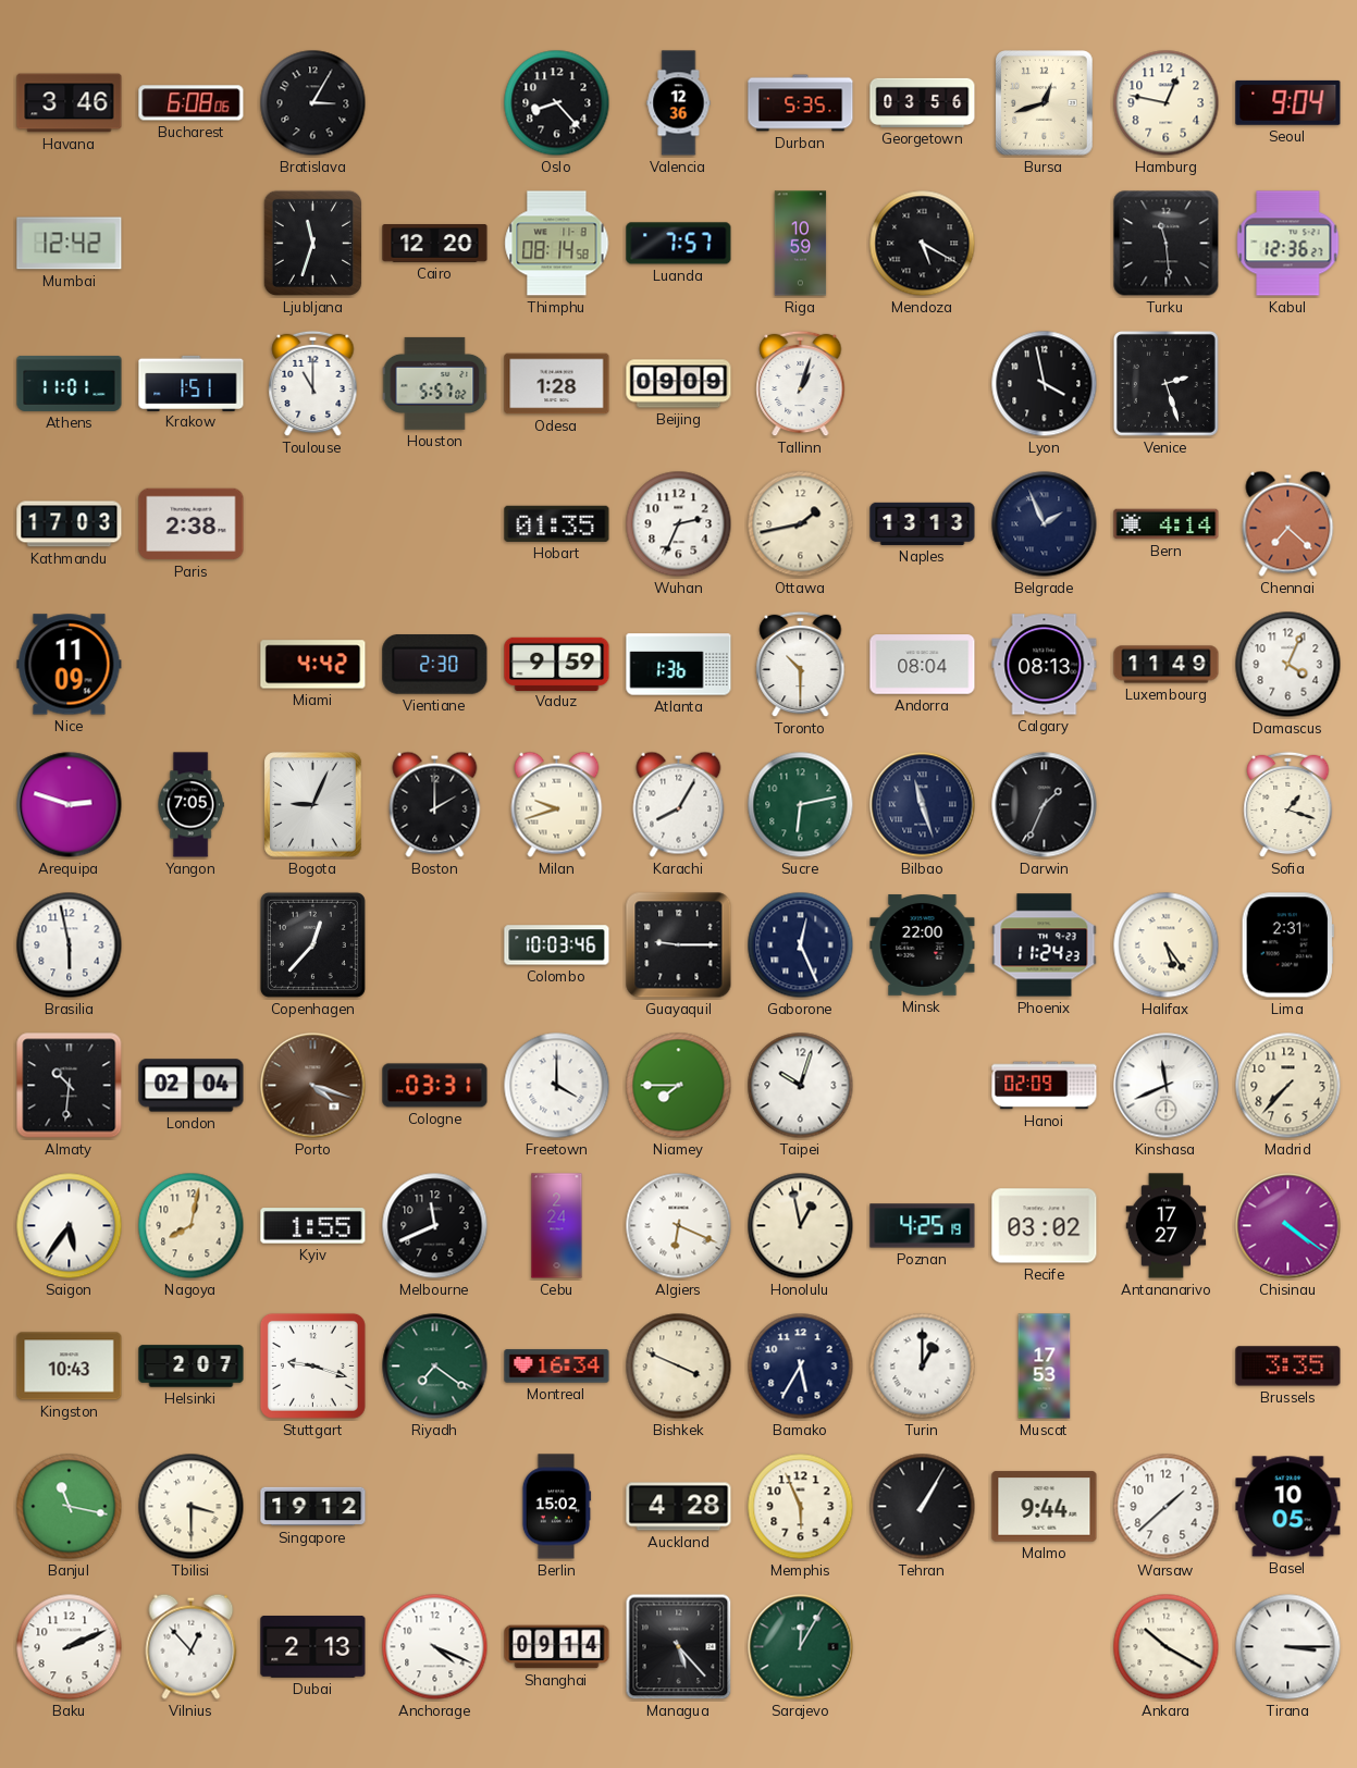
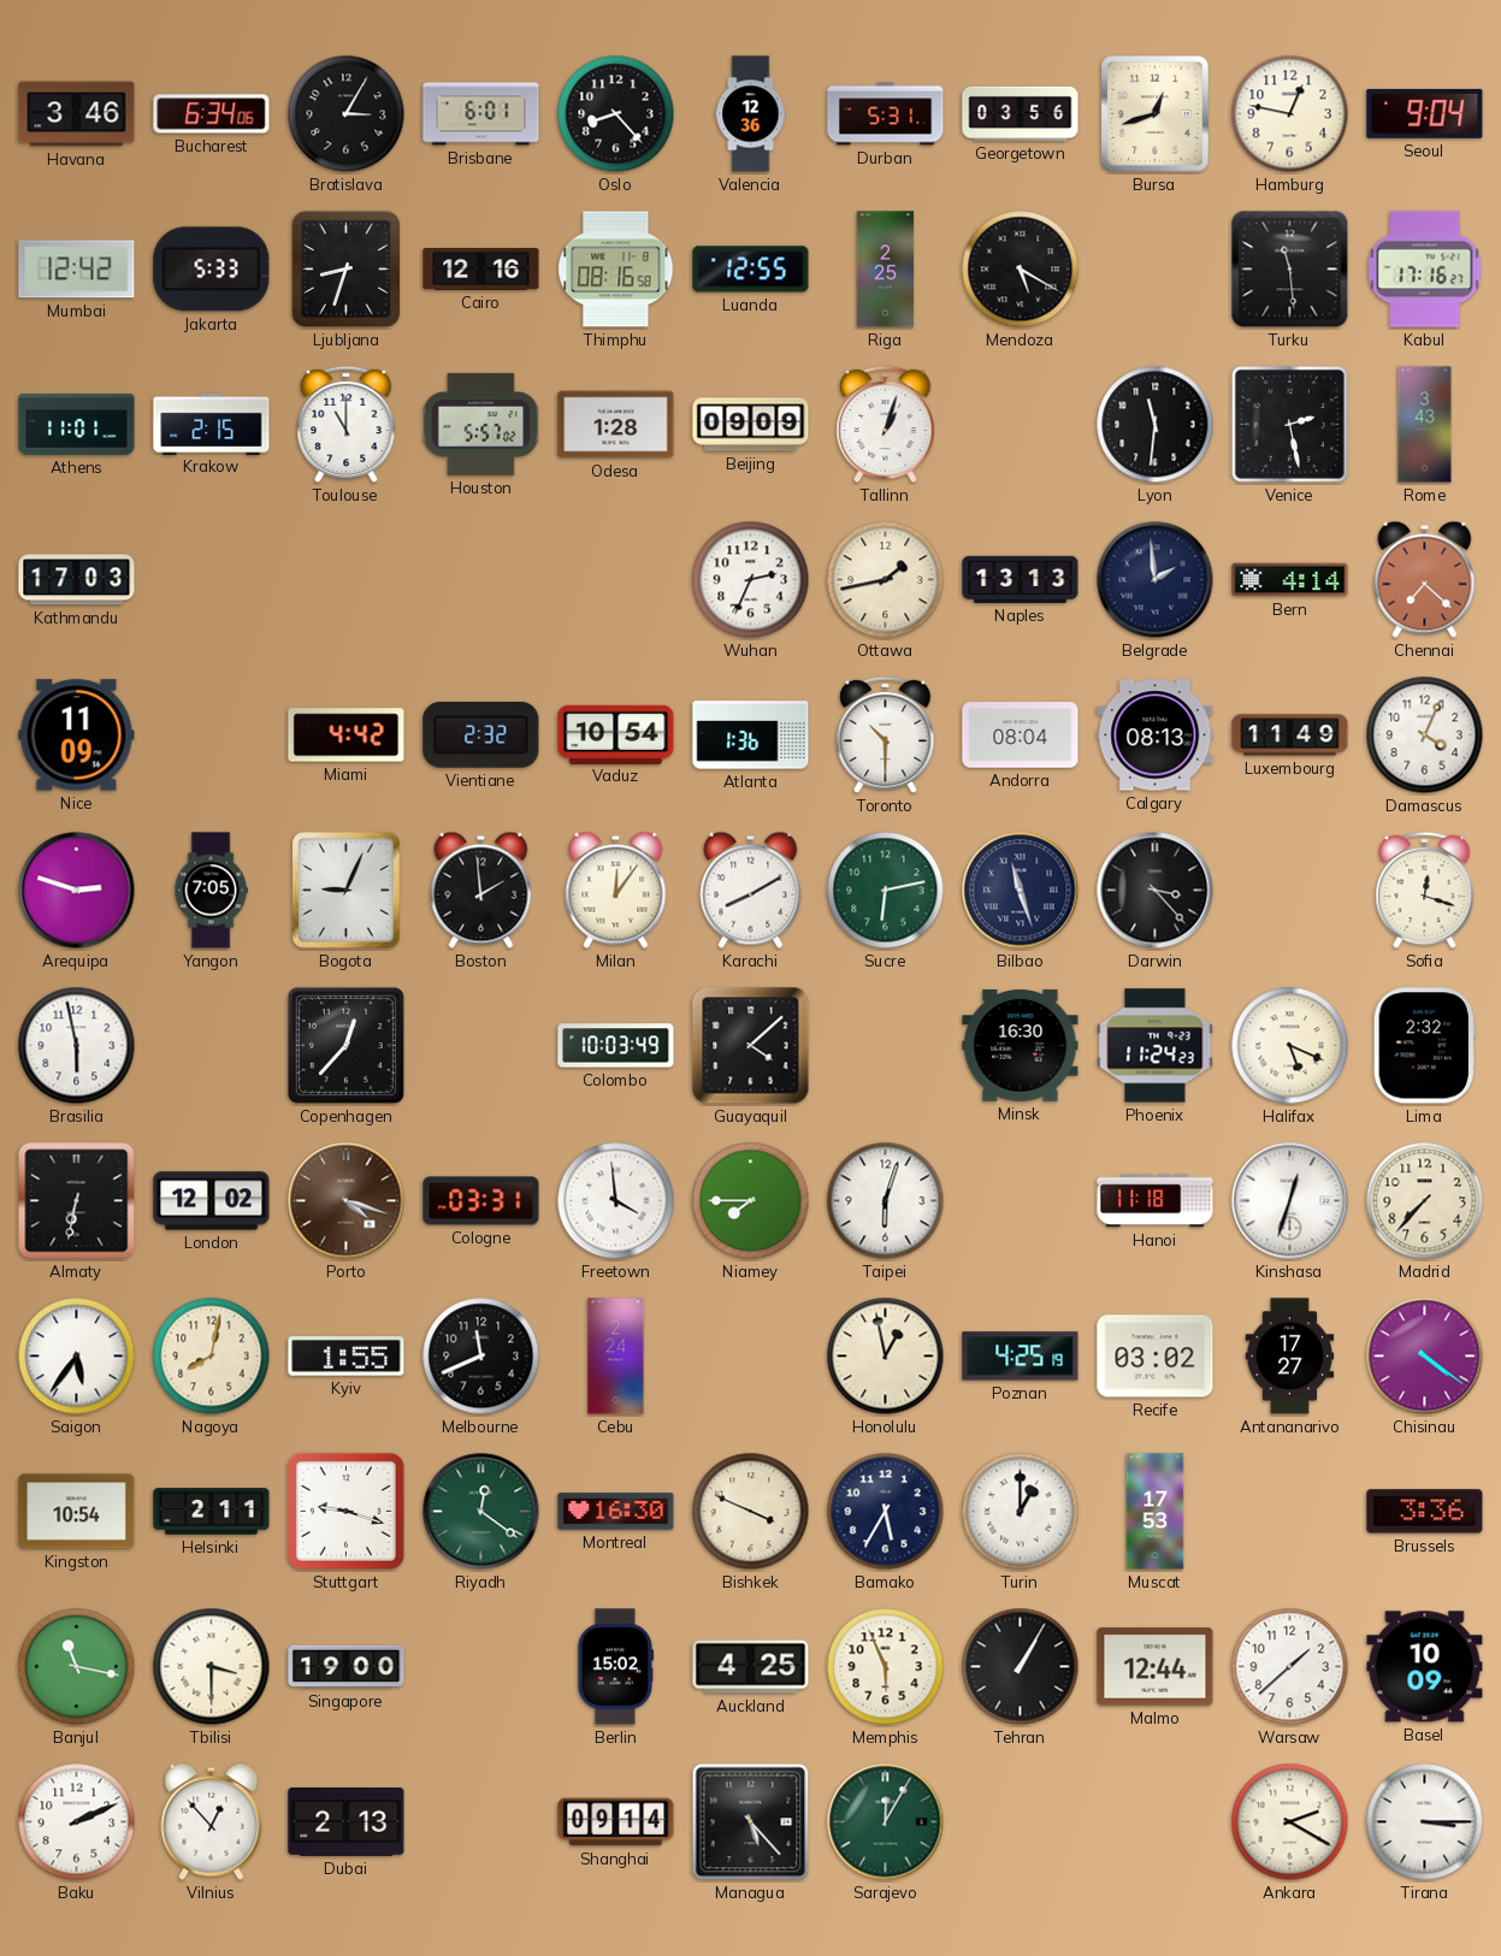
Bucharest: 6:08 -> 6:34
Brisbane: none -> 6:01
Durban: 5:35 -> 5:31
Jakarta: none -> 5:33
Ljubljana: 11:33 -> 8:33
Cairo: 12:20 -> 12:16
Thimphu: 08:14 -> 08:16
Luanda: 7:57 -> 12:55
Riga: 10:59 -> 2:25
Kabul: 12:36 -> 17:16
Krakow: 1:51 -> 2:15
Lyon: 3:58 -> 11:31
Venice: 2:27 -> 2:28
Rome: none -> 3:43
Paris: 2:38 -> none
Hobart: 01:35 -> none
Belgrade: 1:56 -> 1:59
Vientiane: 2:30 -> 2:32
Vaduz: 9:59 -> 10:54
Boston: 2:00 -> 1:59
Milan: 9:42 -> 12:06
Karachi: 8:05 -> 8:10
Darwin: 1:34 -> 3:23
Sofia: 1:18 -> 12:18
Colombo: 10:03:46 -> 10:03:49
Guayaquil: 9:15 -> 4:08
Gaborone: 12:26 -> none
Minsk: 22:00 -> 16:30
Halifax: 5:24 -> 5:19
Lima: 2:31 -> 2:32
Almaty: 10:31 -> 6:32
London: 02:04 -> 12:02
Freetown: 4:00 -> 3:59
Taipei: 10:03 -> 6:03
Hanoi: 02:09 -> 11:18
Kinshasa: 11:41 -> 12:33
Algiers: 6:19 -> none
Kingston: 10:43 -> 10:54
Helsinki: 2:07 -> 2:11
Riyadh: 7:21 -> 12:21
Montreal: 16:34 -> 16:30
Brussels: 3:35 -> 3:36
Singapore: 19:12 -> 19:00
Auckland: 4:28 -> 4:25
Malmo: 9:44 -> 12:44
Basel: 10:05 -> 10:09
Anchorage: 4:19 -> none
Ankara: 10:20 -> 2:20
